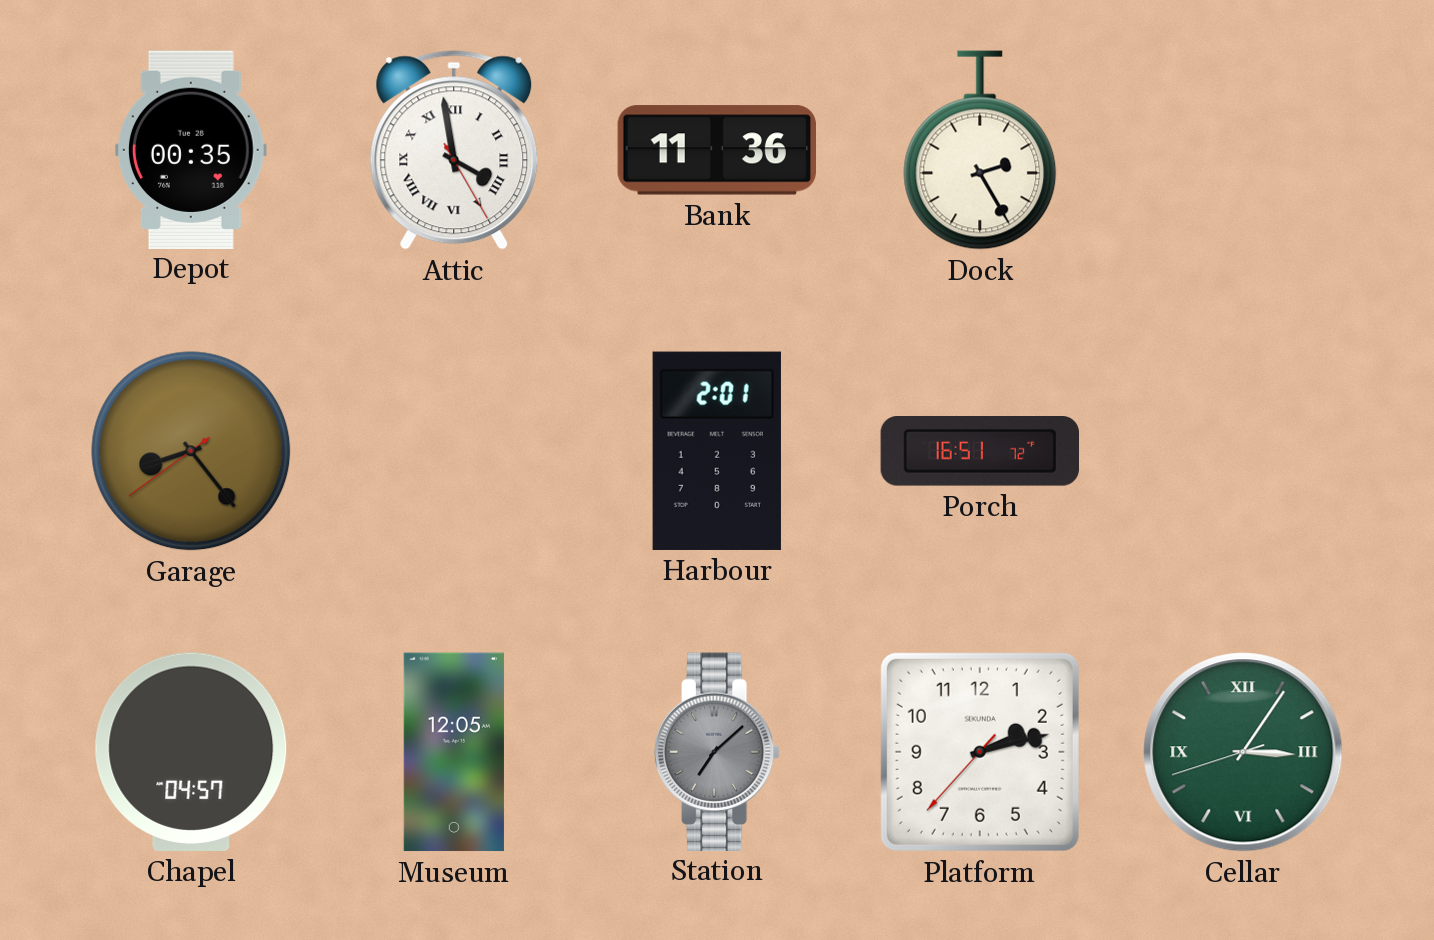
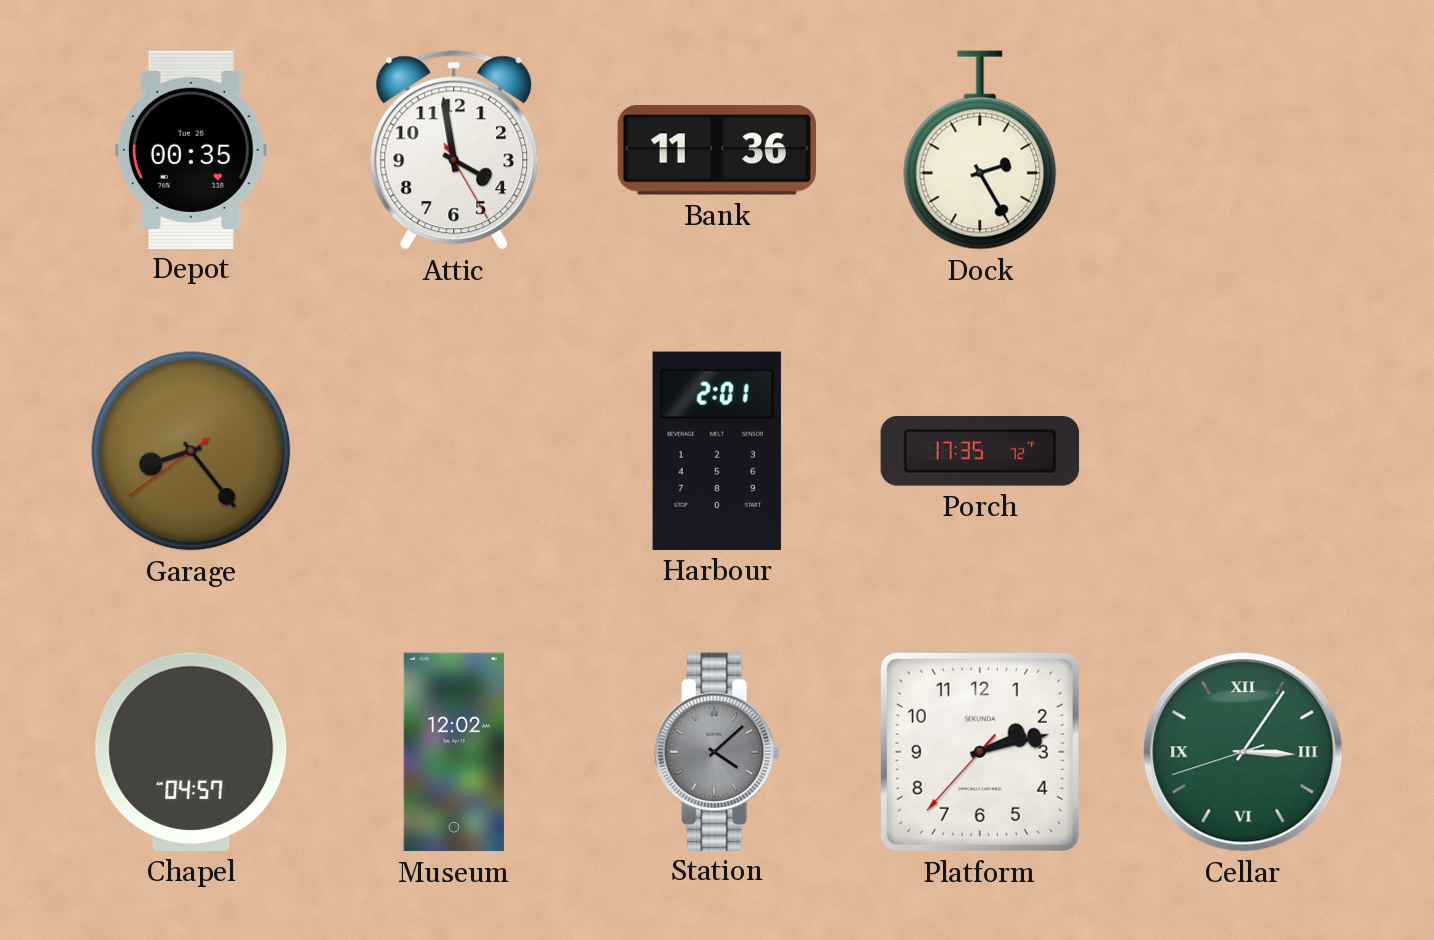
Attic numerals: Roman -> Arabic
Porch: 16:51 -> 17:35
Museum: 12:05 -> 12:02
Station: 7:08 -> 4:08
